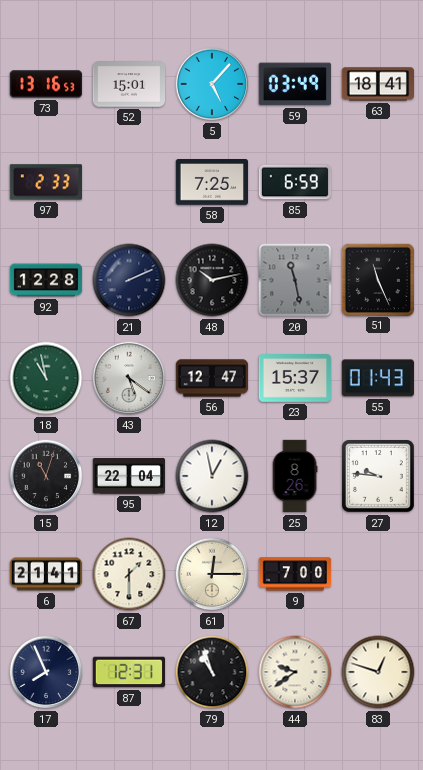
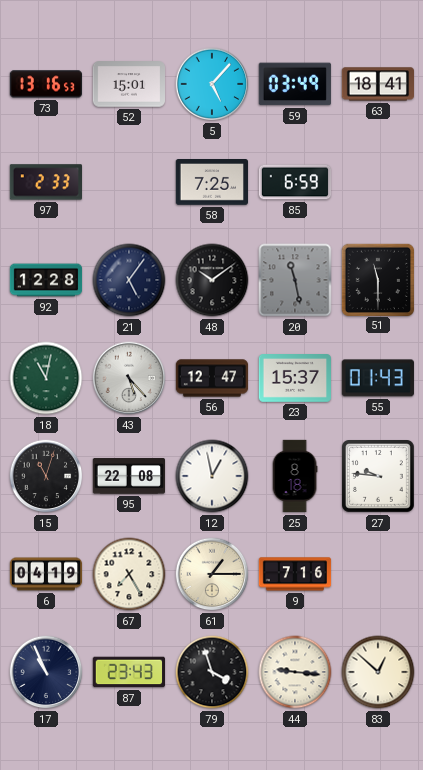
21: 2:11 -> 5:06
48: 10:13 -> 10:09
51: 11:26 -> 11:30
18: 10:58 -> 11:02
43: 5:21 -> 5:23
95: 22:04 -> 22:08
25: 8:26 -> 8:18
6: 21:41 -> 04:19
67: 1:30 -> 7:25
61: 12:15 -> 1:15
9: 7:00 -> 7:16
17: 7:56 -> 10:56
87: 12:31 -> 23:43
79: 10:57 -> 3:57
44: 9:39 -> 9:16
83: 12:48 -> 12:52
